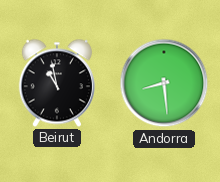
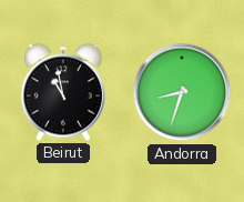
Andorra: 8:29 -> 8:33
